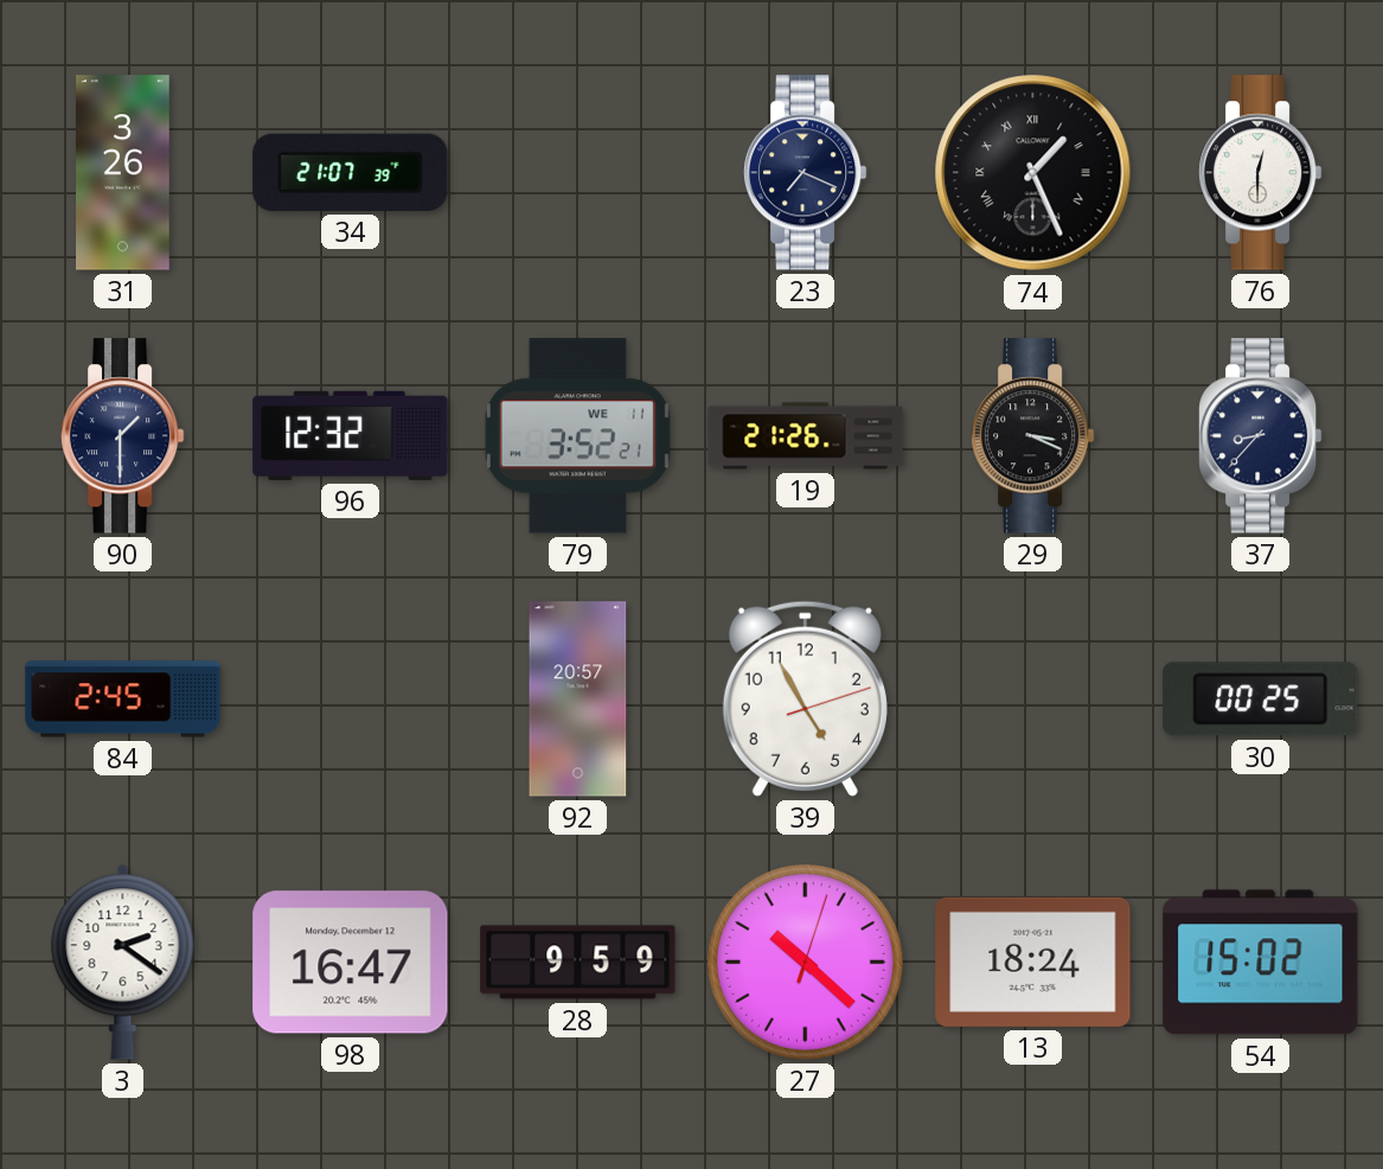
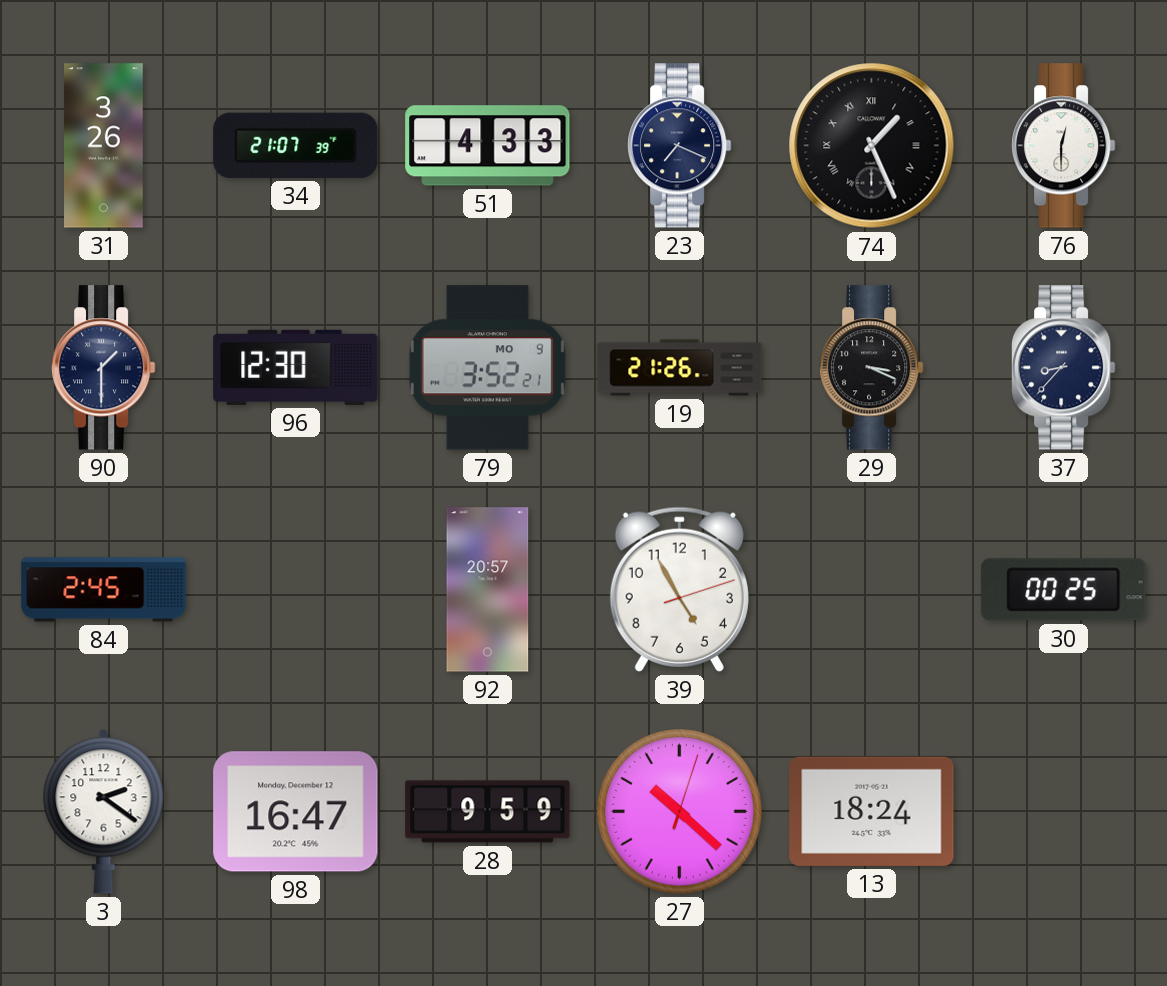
51: none -> 4:33
96: 12:32 -> 12:30
79 date: WE 11 -> MO 9
54: 15:02 -> none
